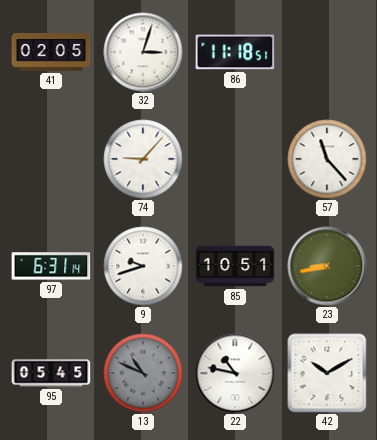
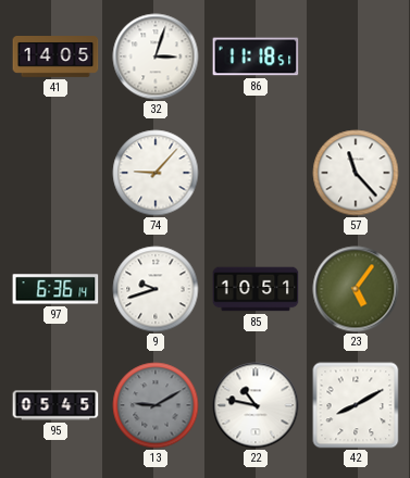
41: 02:05 -> 14:05
97: 6:31 -> 6:36
23: 8:43 -> 5:06
13: 10:49 -> 9:10
42: 10:10 -> 8:10
